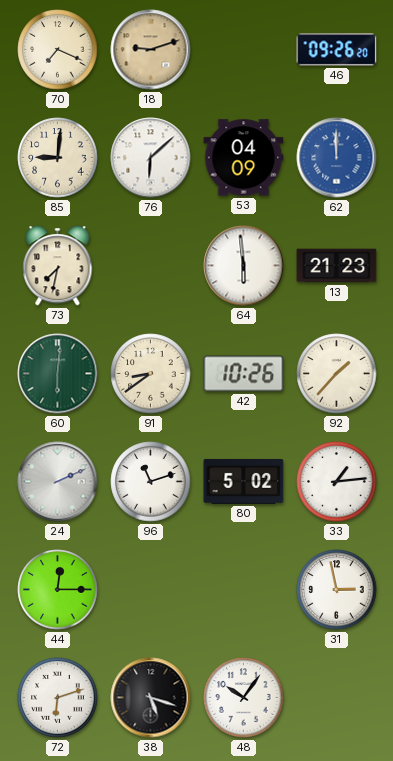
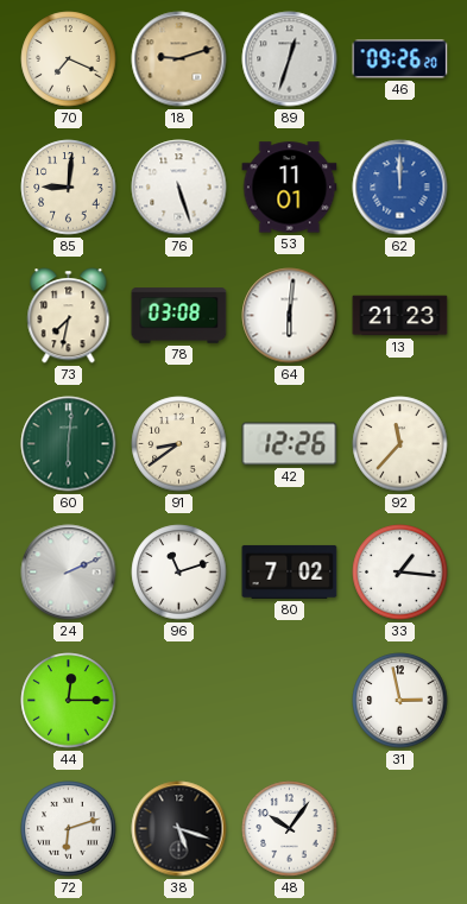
89: none -> 12:33
76: 6:08 -> 5:27
53: 04:09 -> 11:01
78: none -> 03:08
64: 5:59 -> 6:01
42: 10:26 -> 12:26
92: 1:37 -> 11:37
80: 5:02 -> 7:02
33: 1:14 -> 1:16
